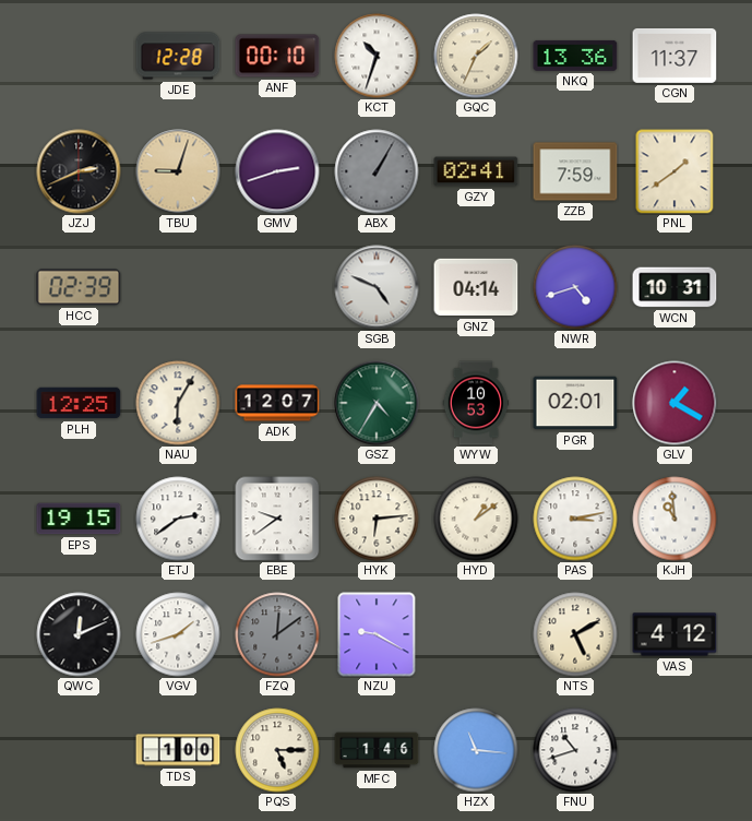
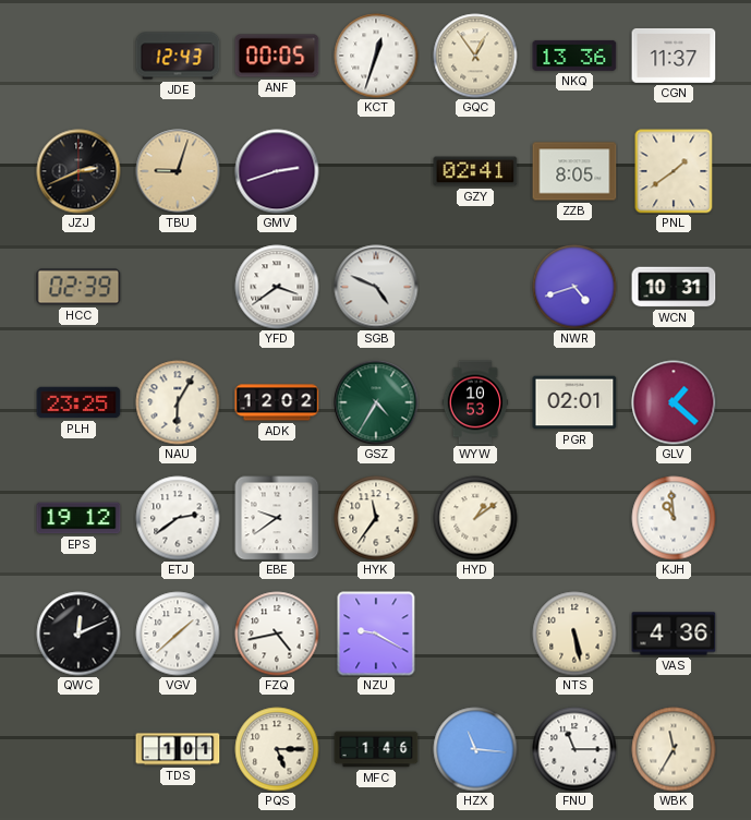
JDE: 12:28 -> 12:43
ANF: 00:10 -> 00:05
KCT: 10:33 -> 12:33
GQC: 1:34 -> 12:54
ABX: 1:05 -> none
ZZB: 7:59 -> 8:05
YFD: none -> 3:39
GNZ: 04:14 -> none
PLH: 12:25 -> 23:25
ADK: 12:07 -> 12:02
GLV: 1:20 -> 1:22
EPS: 19:15 -> 19:12
HYK: 6:14 -> 11:36
PAS: 3:13 -> none
VGV: 1:42 -> 1:38
FZQ: 12:09 -> 4:43
FZQ dial: grey -> white
NTS: 5:10 -> 5:28
VAS: 4:12 -> 4:36
TDS: 1:00 -> 1:01
FNU: 10:42 -> 11:15
WBK: none -> 11:35
